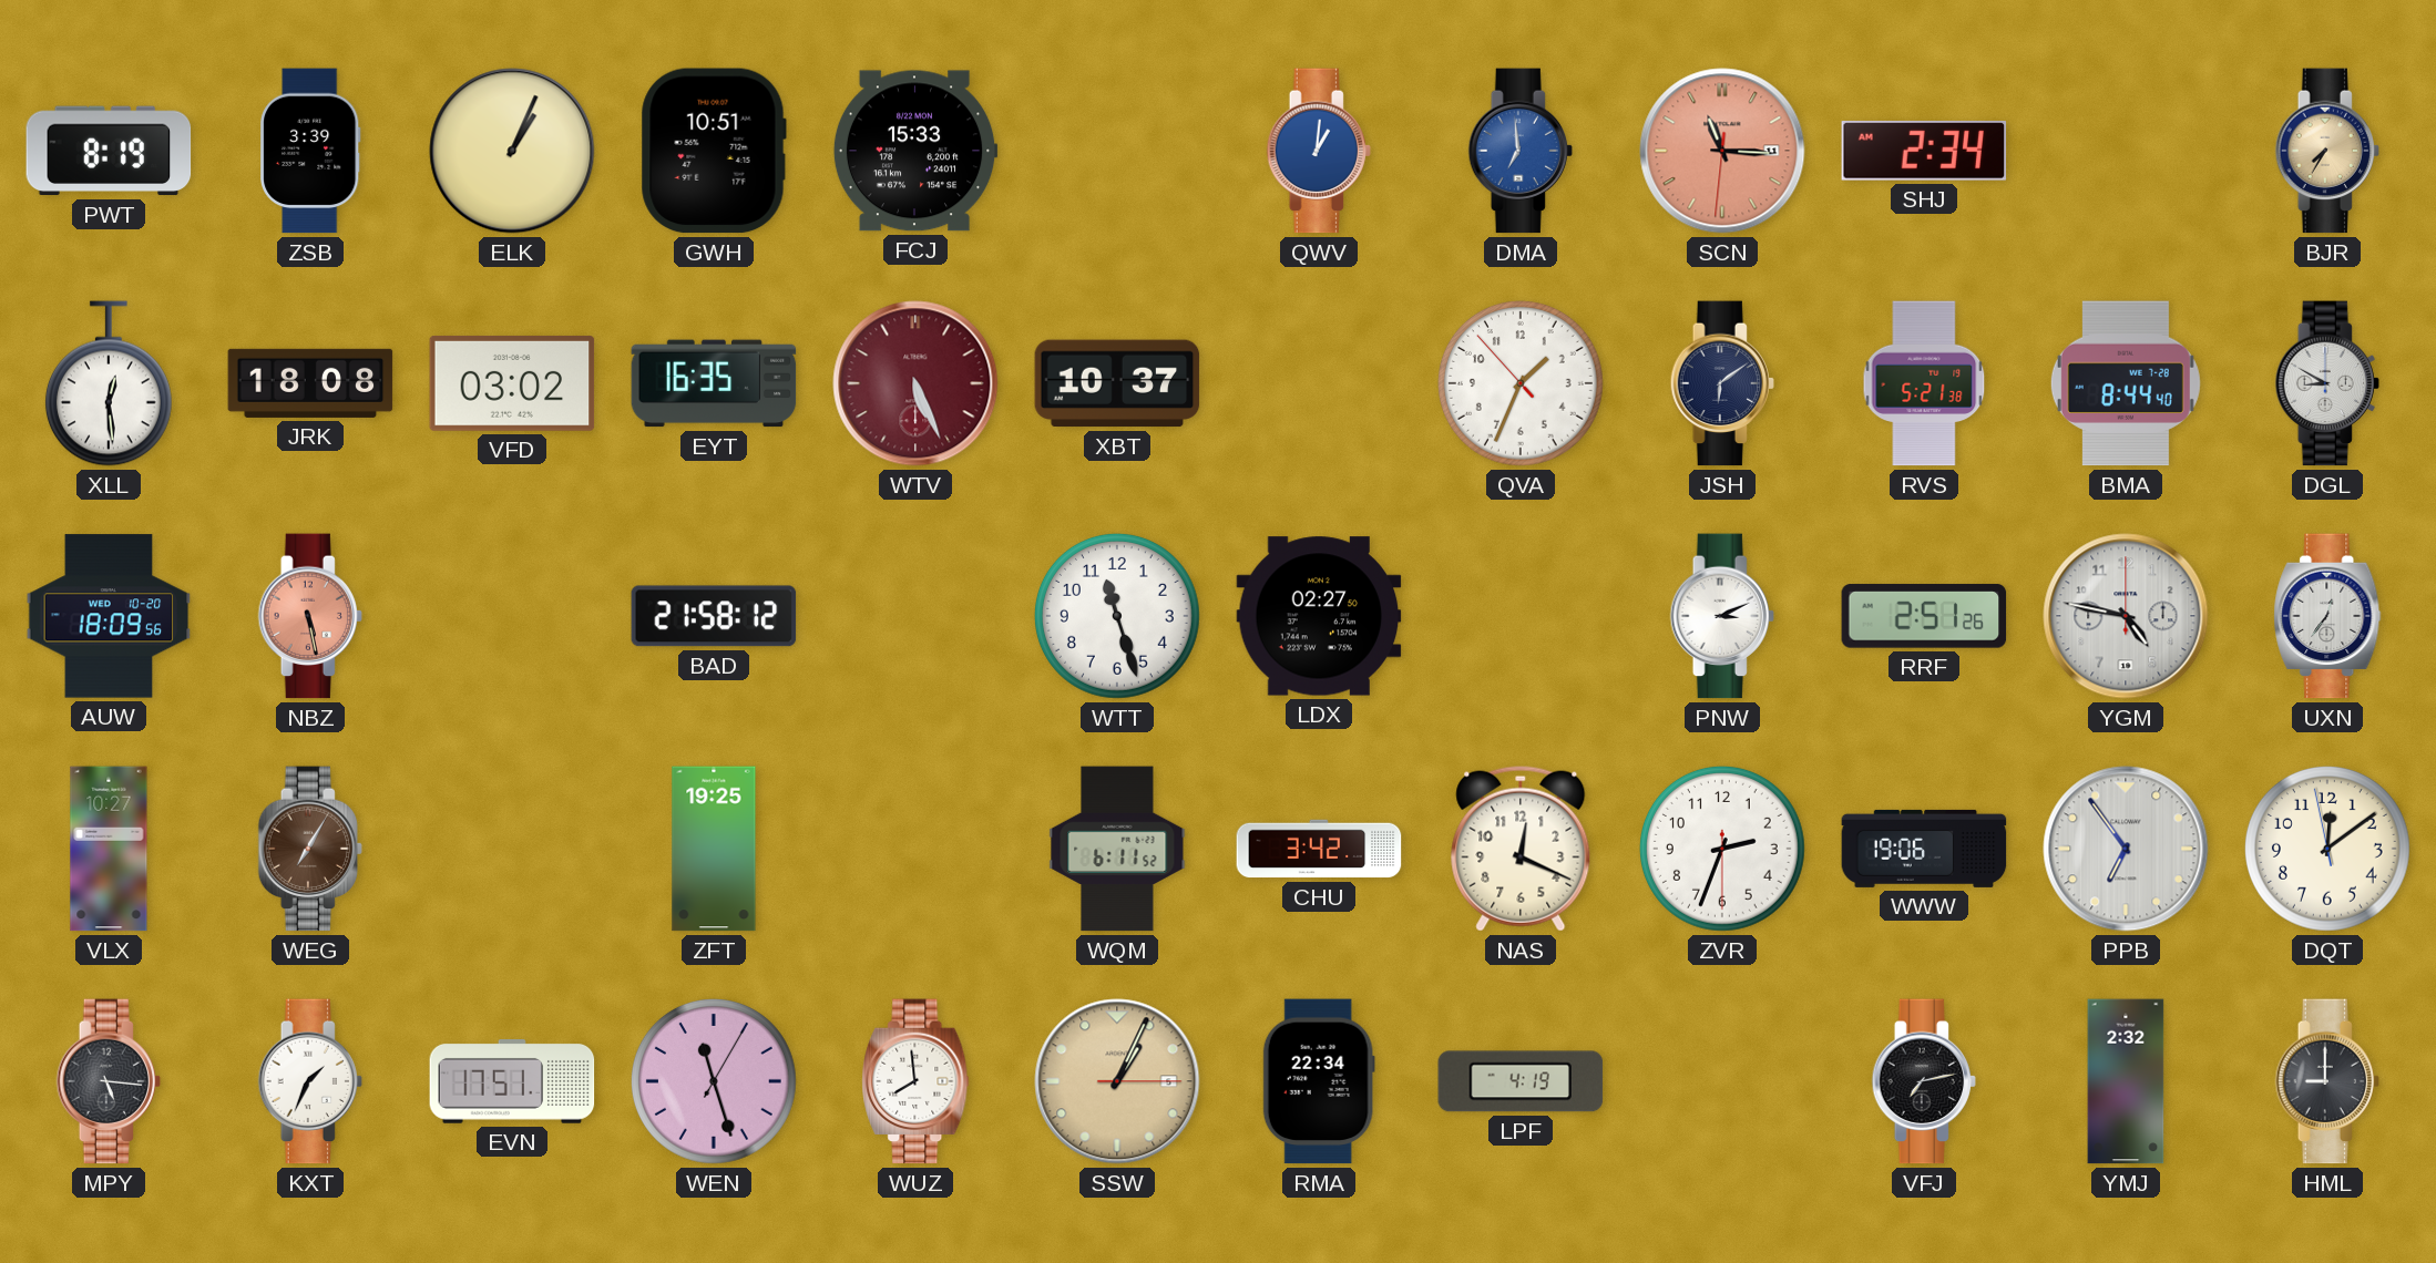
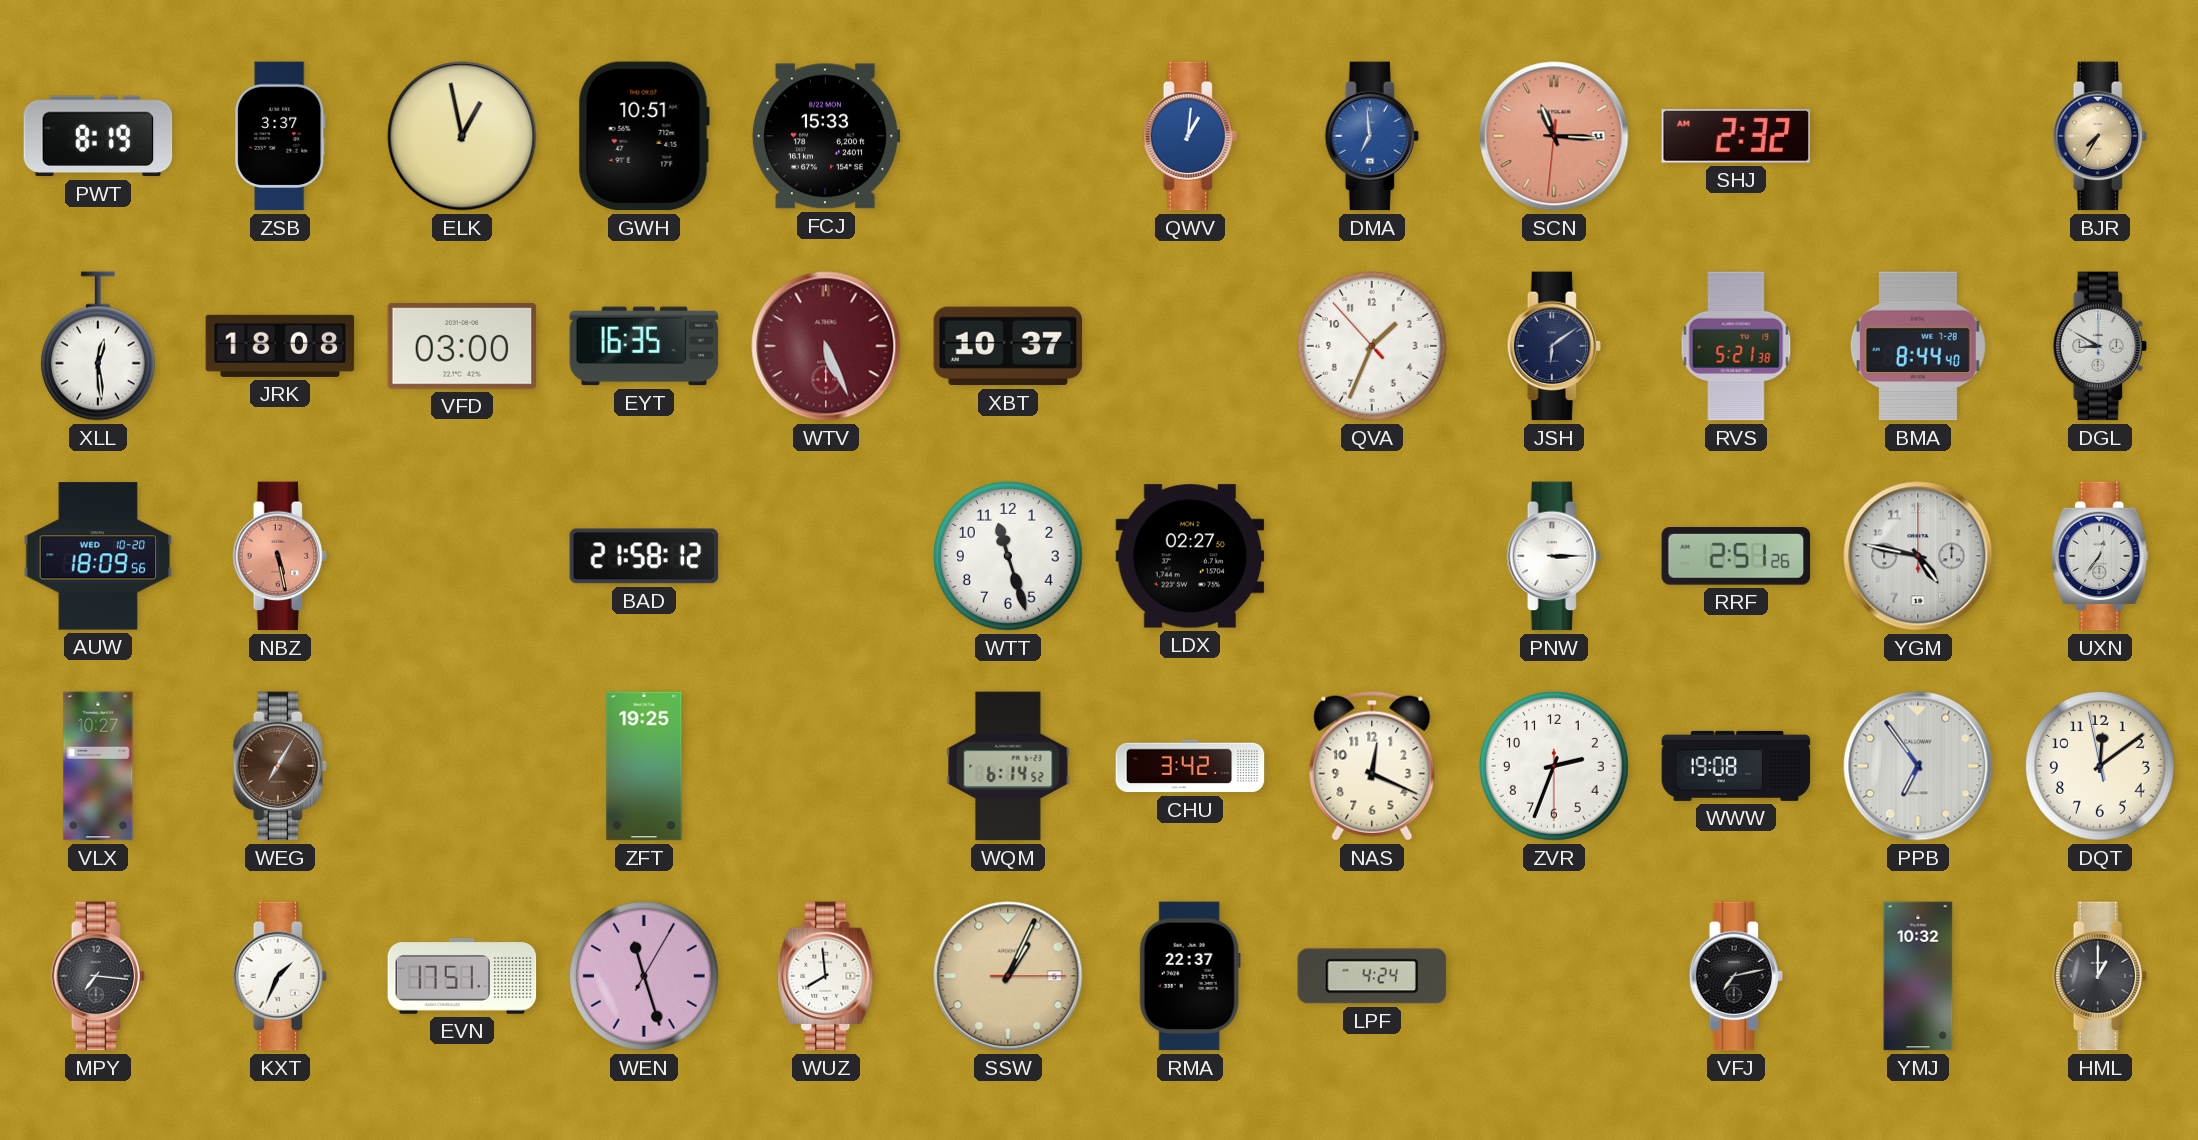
ZSB: 3:39 -> 3:37
ELK: 1:04 -> 12:58
SHJ: 2:34 -> 2:32
VFD: 03:02 -> 03:00
PNW: 3:11 -> 3:15
WQM: 6:11 -> 6:14
WWW: 19:06 -> 19:08
MPY: 5:16 -> 7:16
RMA: 22:34 -> 22:37
LPF: 4:19 -> 4:24
YMJ: 2:32 -> 10:32
HML: 9:00 -> 1:00
